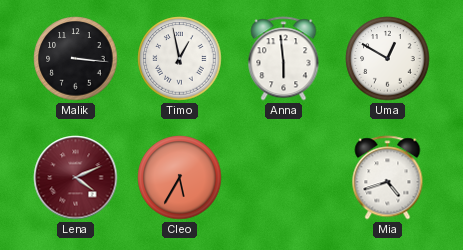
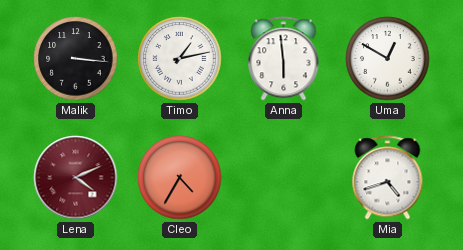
Timo: 12:58 -> 1:13
Cleo: 5:35 -> 4:35
